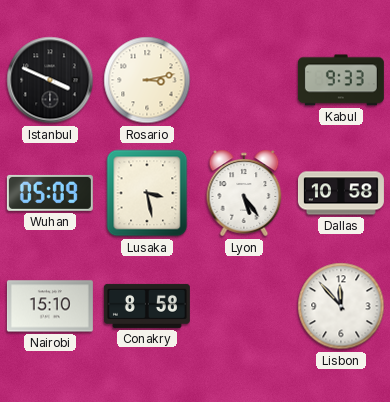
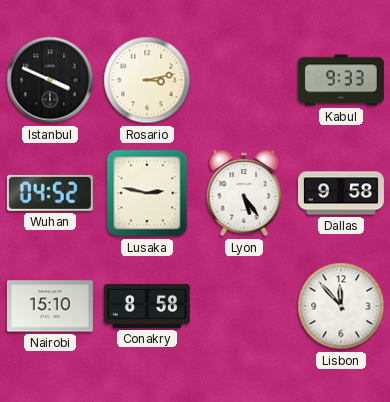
Wuhan: 05:09 -> 04:52
Lusaka: 3:28 -> 2:47
Dallas: 10:58 -> 9:58
